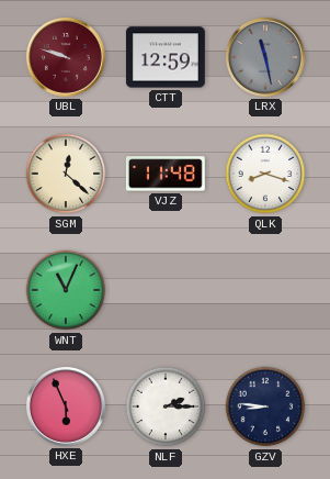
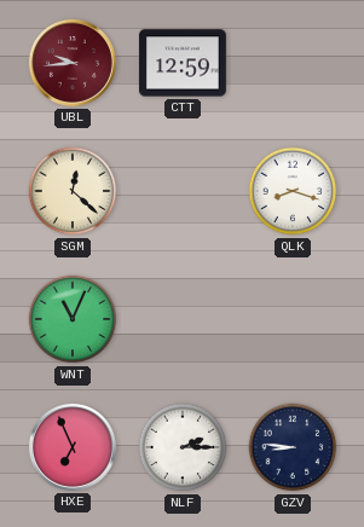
UBL: 9:48 -> 9:44
LRX: 11:28 -> none
VJZ: 11:48 -> none
HXE: 5:56 -> 6:56
